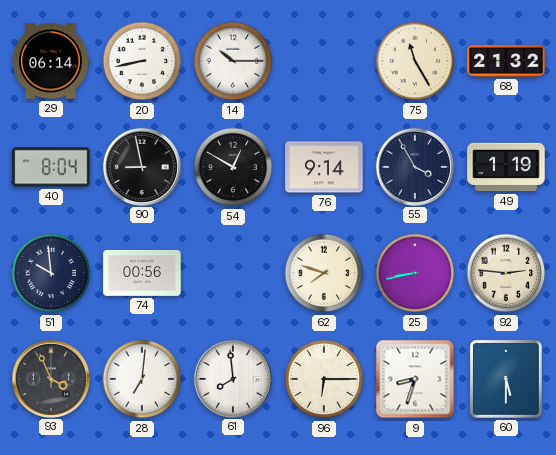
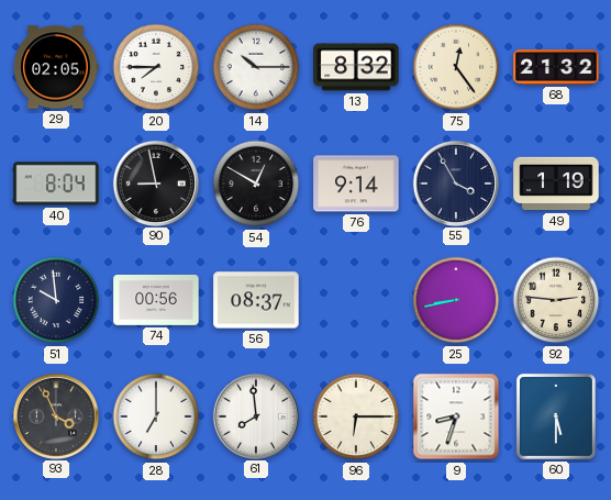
29: 06:14 -> 02:05
20: 8:43 -> 7:45
13: none -> 8:32
75: 11:25 -> 12:24
56: none -> 08:37
62: 7:48 -> none
28: 7:01 -> 7:00
